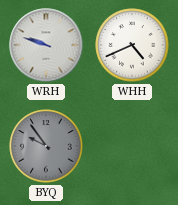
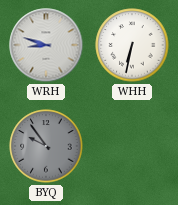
WRH: 9:48 -> 8:48
WHH: 4:41 -> 6:32
